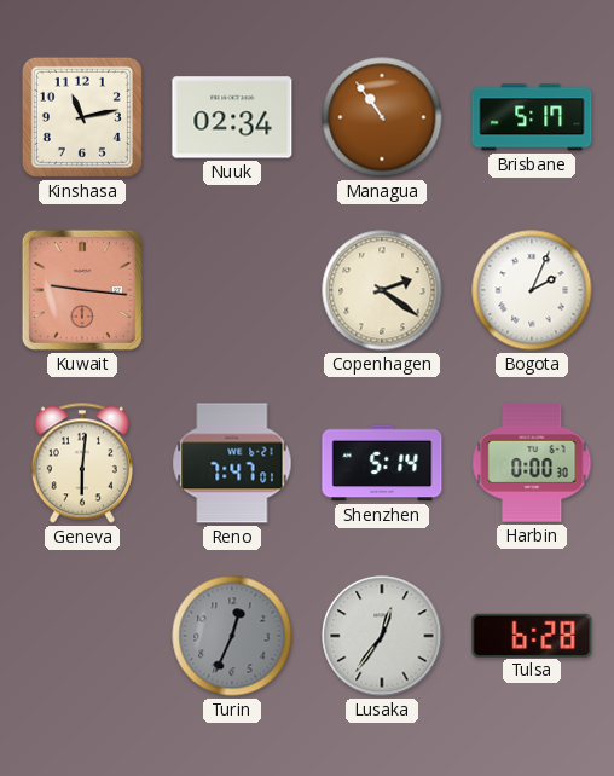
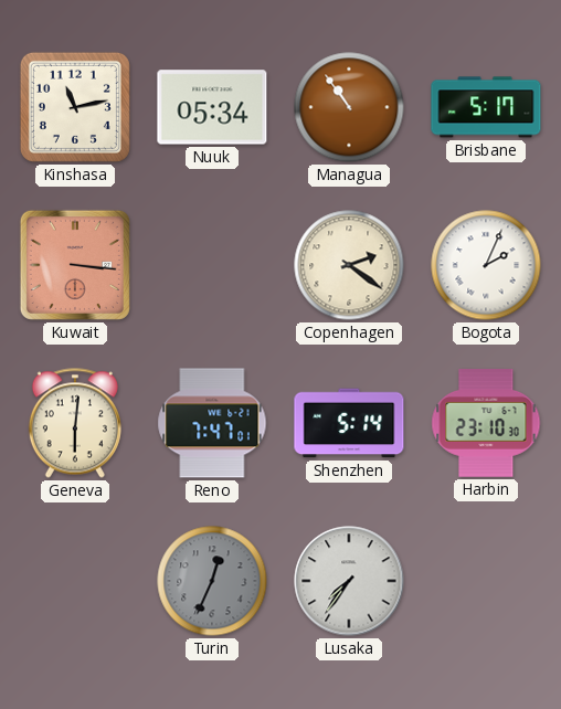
Nuuk: 02:34 -> 05:34
Kuwait: 9:16 -> 3:16
Harbin: 0:00 -> 23:10
Lusaka: 12:36 -> 7:36
Tulsa: 6:28 -> none
